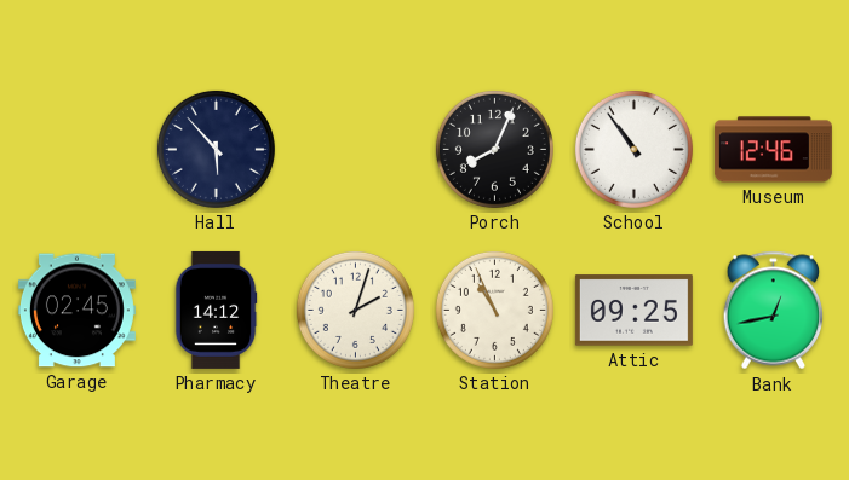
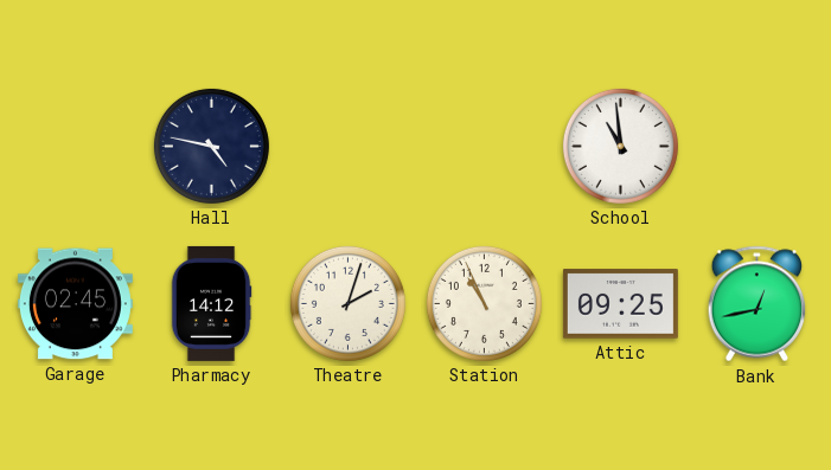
Hall: 5:53 -> 4:47
Porch: 8:04 -> none
School: 10:54 -> 10:59
Museum: 12:46 -> none
